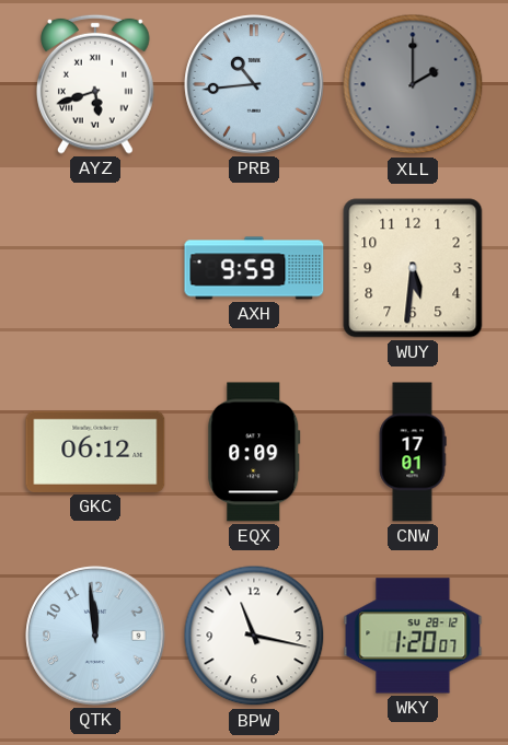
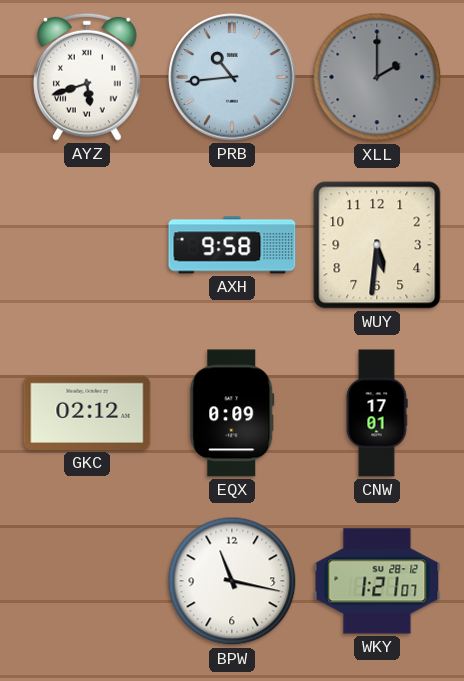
AXH: 9:59 -> 9:58
GKC: 06:12 -> 02:12
QTK: 11:59 -> none
WKY: 1:20 -> 1:21
